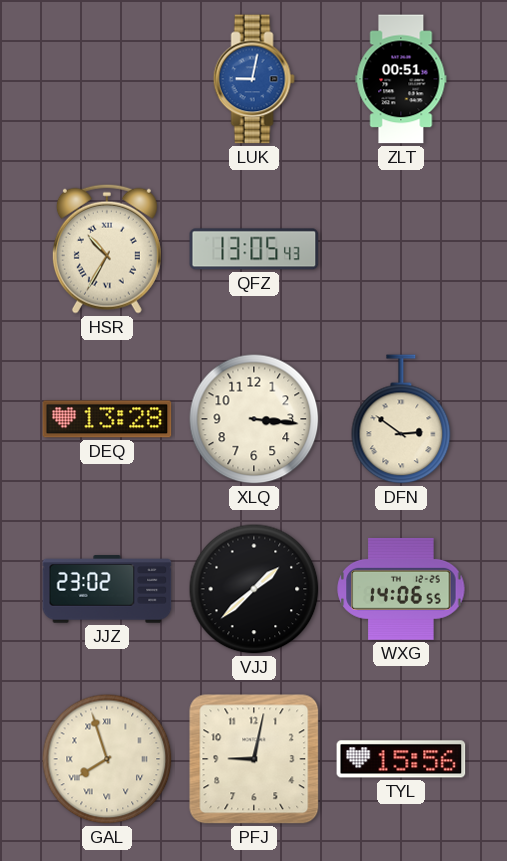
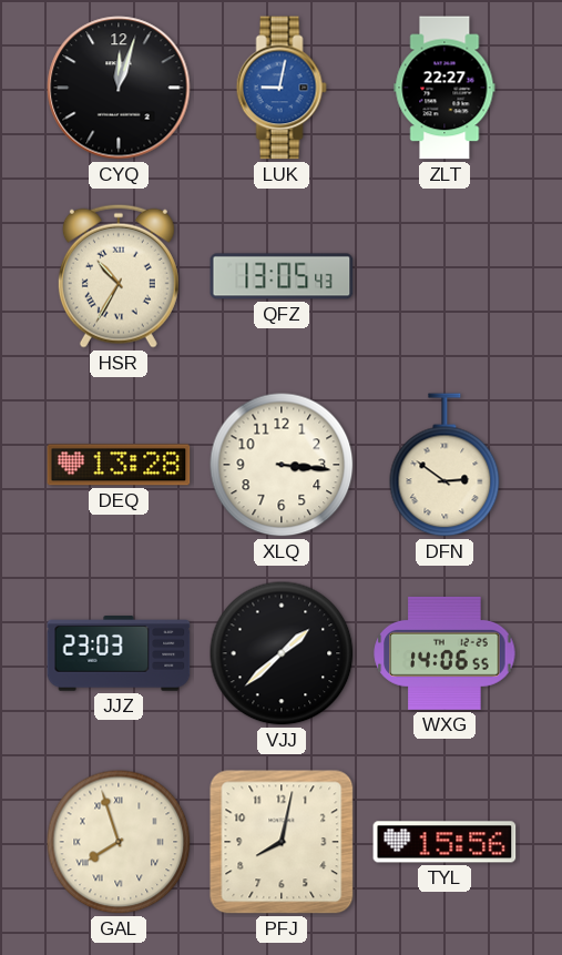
CYQ: none -> 12:03
ZLT: 00:51 -> 22:27
JJZ: 23:02 -> 23:03
PFJ: 9:02 -> 8:02
